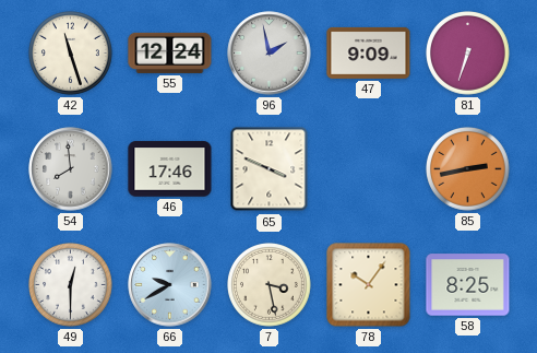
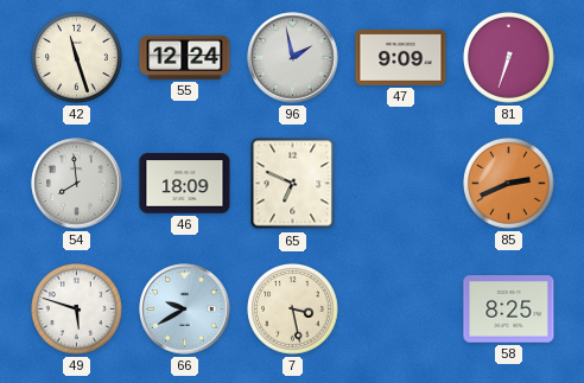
46: 17:46 -> 18:09
65: 3:49 -> 6:49
85: 2:43 -> 2:41
49: 12:30 -> 5:48
78: 10:06 -> none
